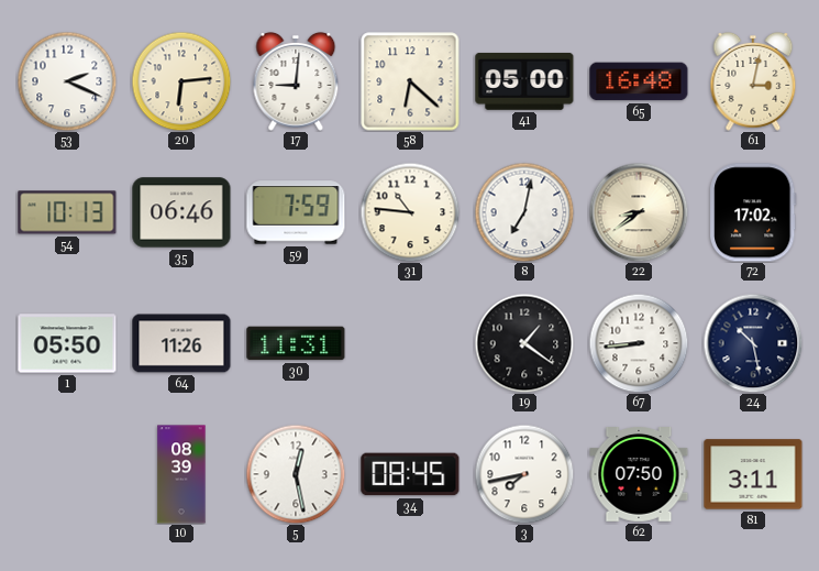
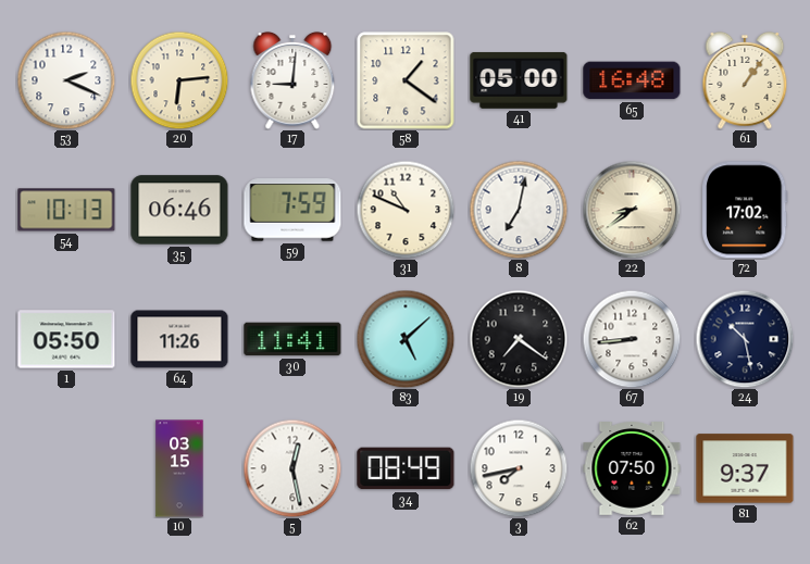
58: 6:22 -> 1:21
61: 3:02 -> 1:06
31: 10:46 -> 10:49
30: 11:31 -> 11:41
83: none -> 5:08
19: 1:21 -> 7:21
10: 08:39 -> 03:15
34: 08:45 -> 08:49
81: 3:11 -> 9:37
